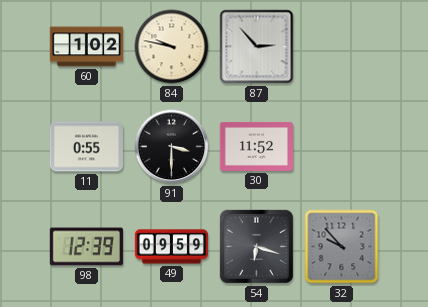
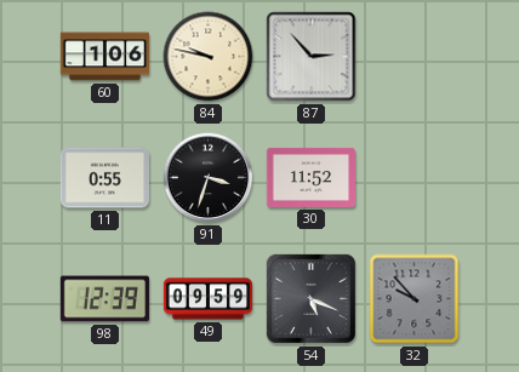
60: 1:02 -> 1:06
91: 3:30 -> 3:33
54: 6:18 -> 5:19
